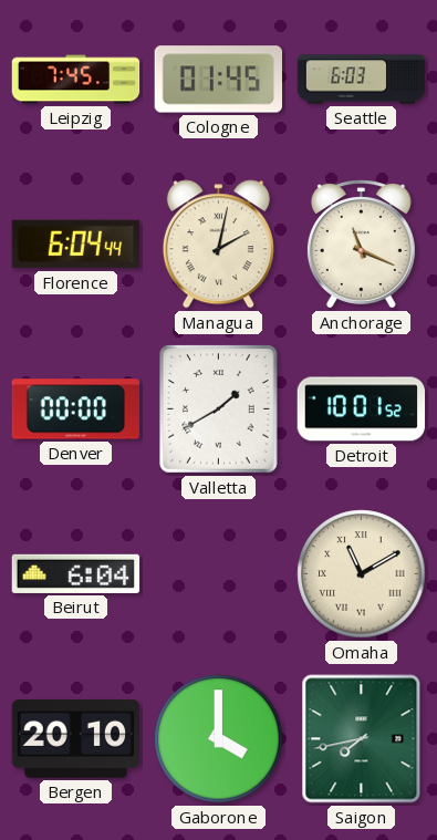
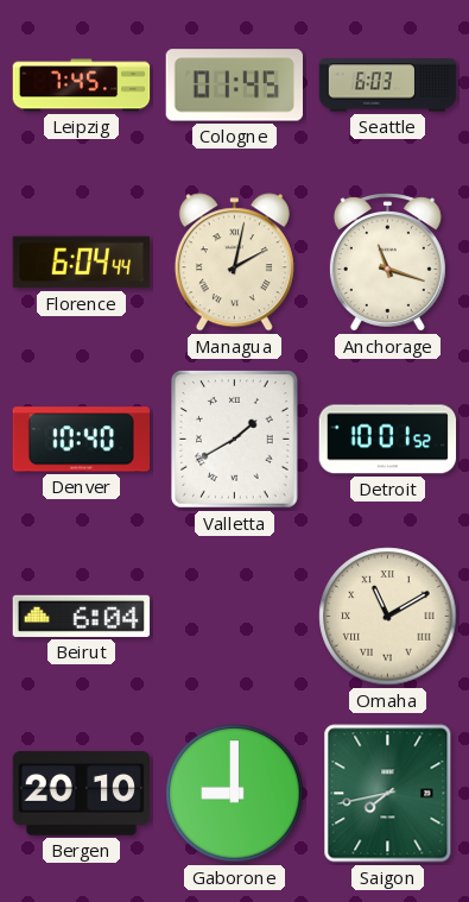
Anchorage: 11:19 -> 11:18
Denver: 00:00 -> 10:40
Gaborone: 4:00 -> 9:00
